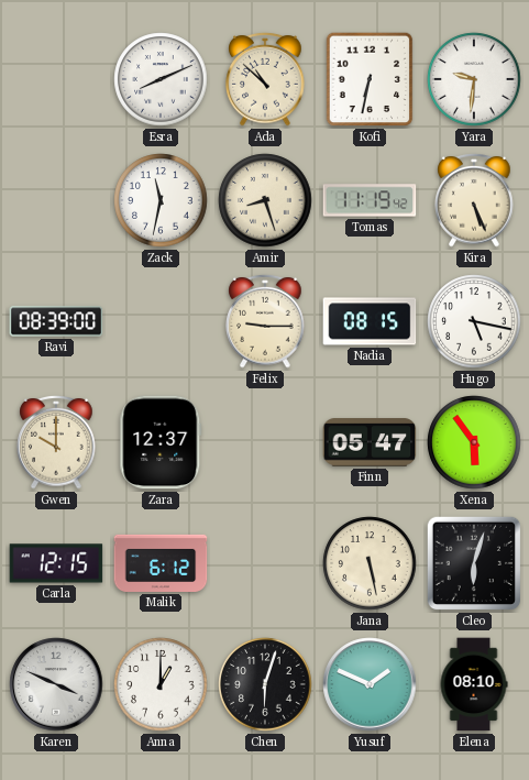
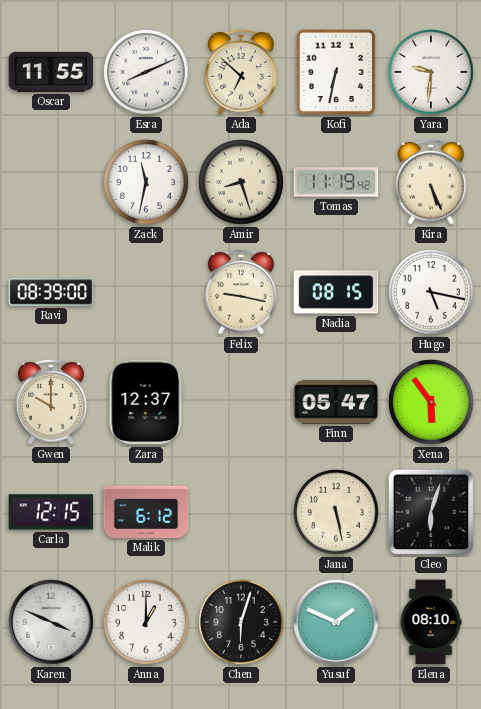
Oscar: none -> 11:55
Ada: 10:52 -> 6:52
Felix: 9:15 -> 9:17
